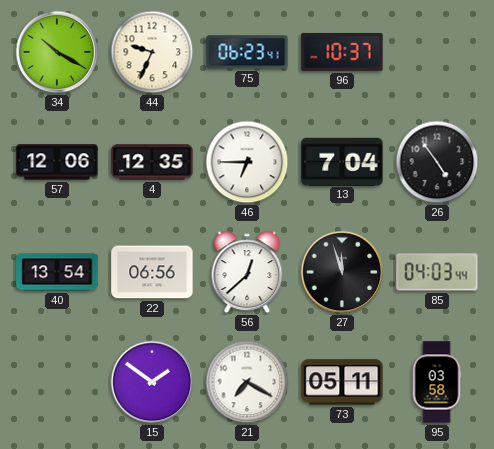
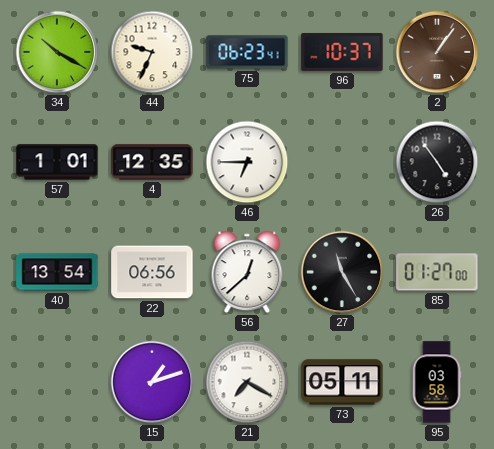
2: none -> 1:06
57: 12:06 -> 1:01
13: 7:04 -> none
27: 11:57 -> 11:25
85: 04:03 -> 01:27
15: 1:51 -> 1:12
